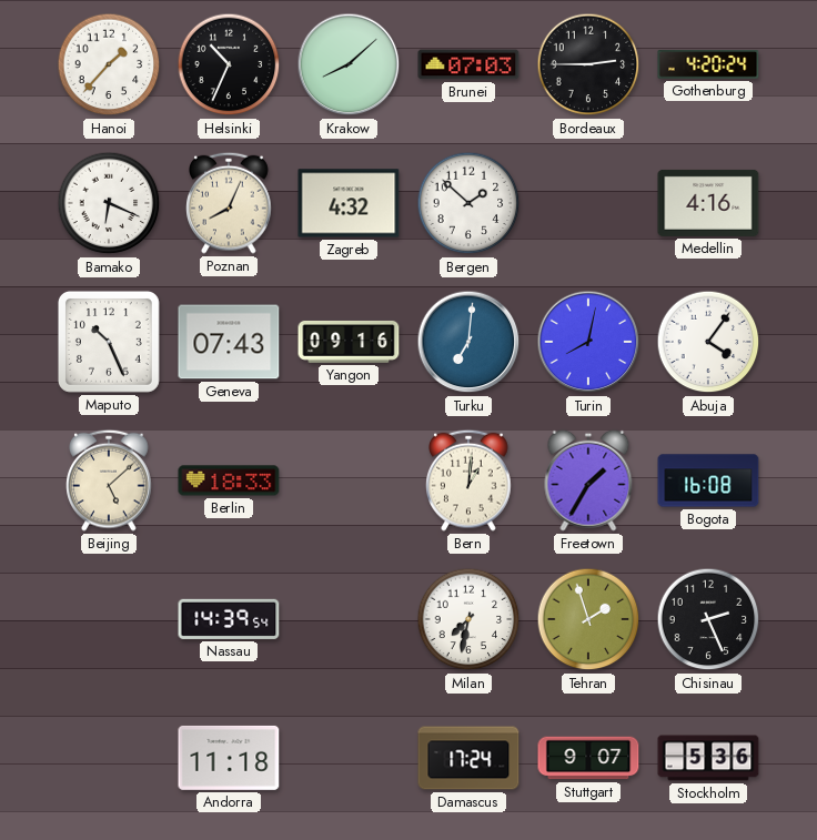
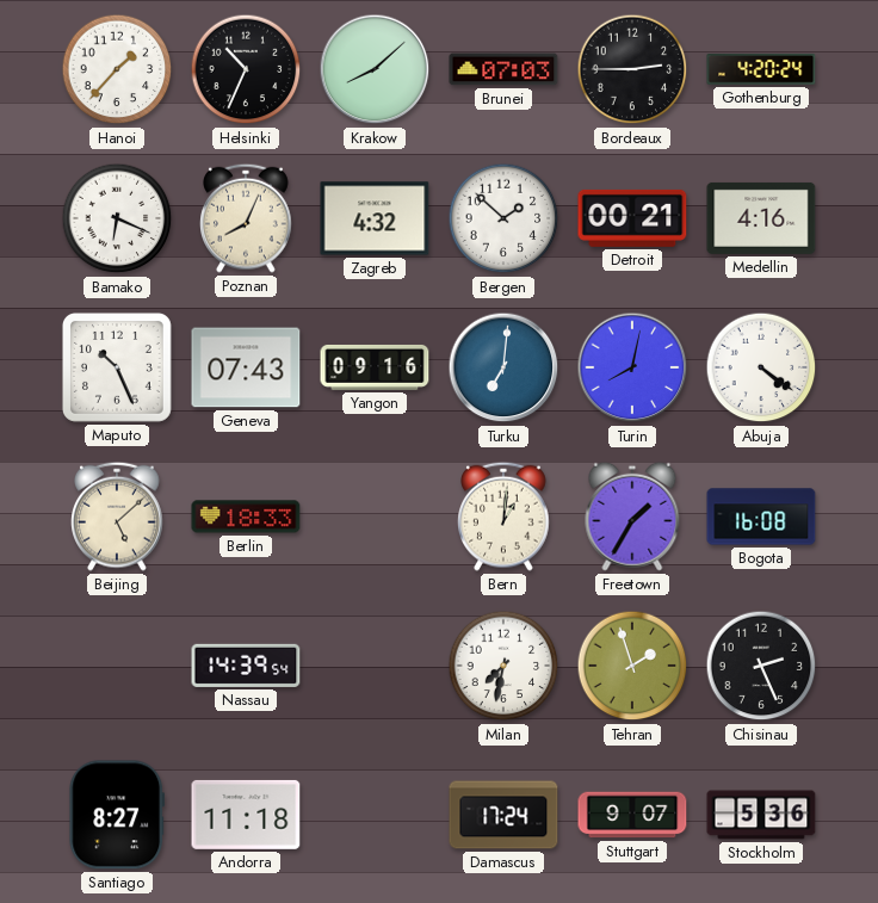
Detroit: none -> 00:21
Abuja: 4:06 -> 4:21
Santiago: none -> 8:27
